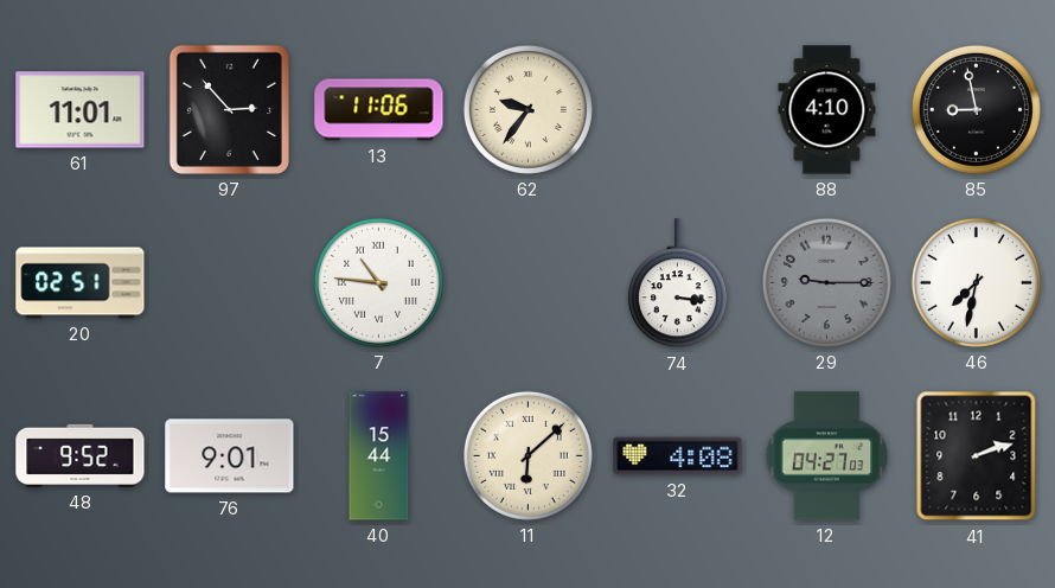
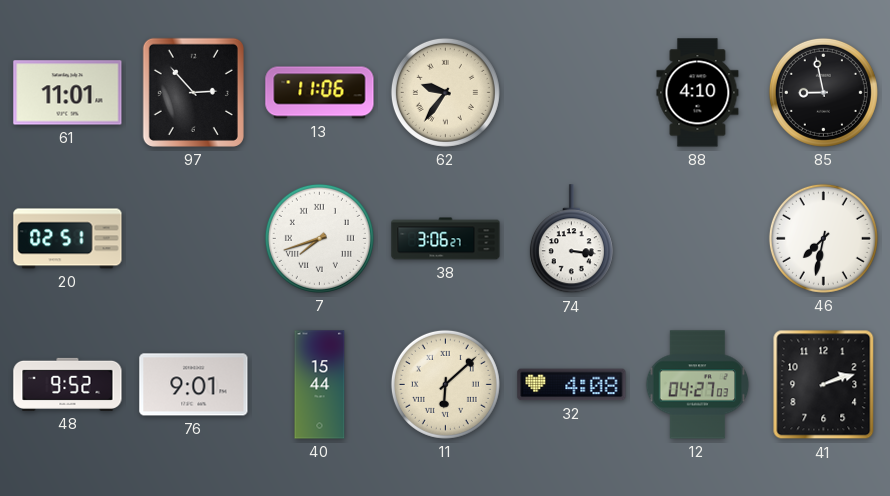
7: 10:46 -> 7:42
38: none -> 3:06
29: 9:15 -> none
